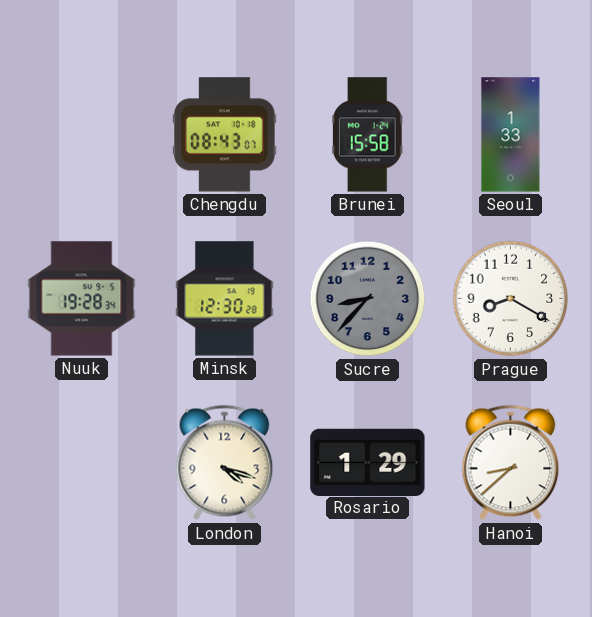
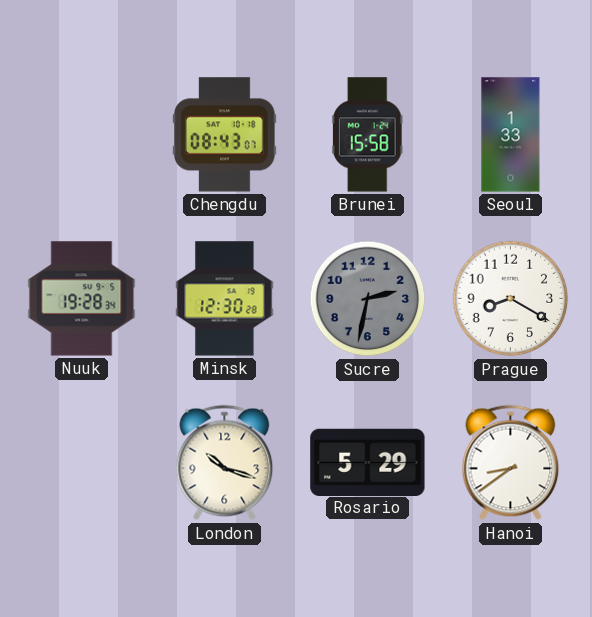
Sucre: 8:37 -> 2:32
London: 4:18 -> 10:18
Rosario: 1:29 -> 5:29
Hanoi: 8:38 -> 8:39
